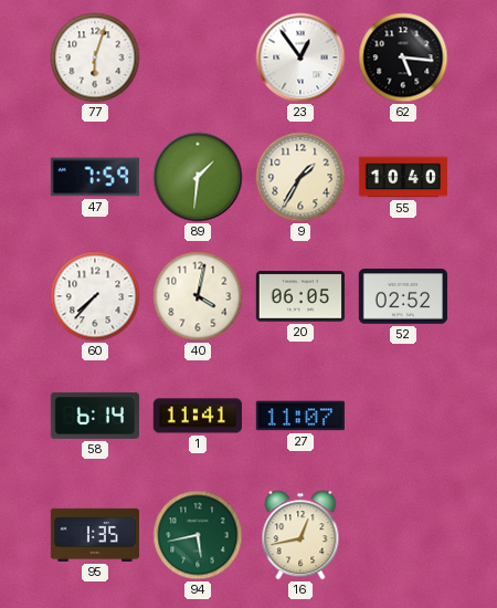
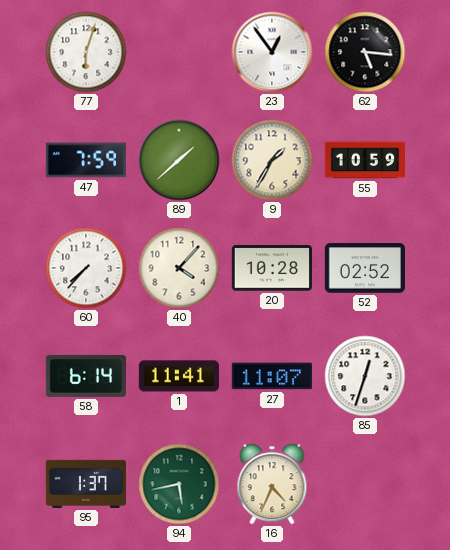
89: 1:31 -> 1:38
55: 10:40 -> 10:59
40: 4:02 -> 4:07
20: 06:05 -> 10:28
85: none -> 12:33
95: 1:35 -> 1:37
16: 12:43 -> 4:34
